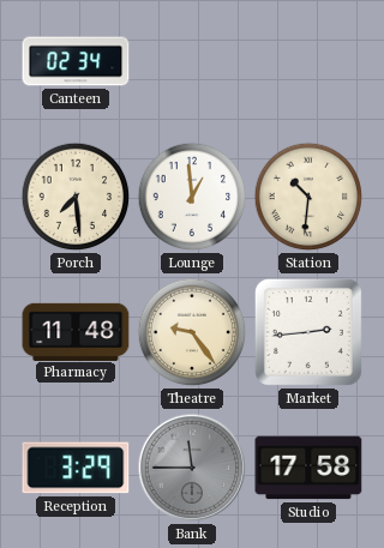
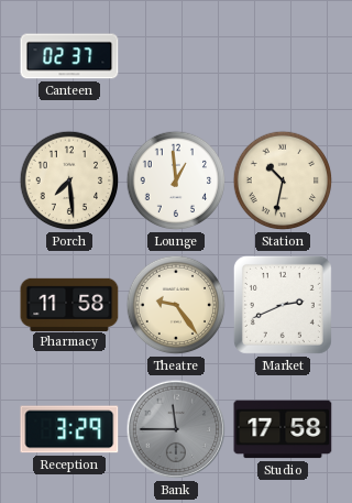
Canteen: 02:34 -> 02:37
Station: 10:31 -> 10:32
Pharmacy: 11:48 -> 11:58
Market: 2:44 -> 2:41
